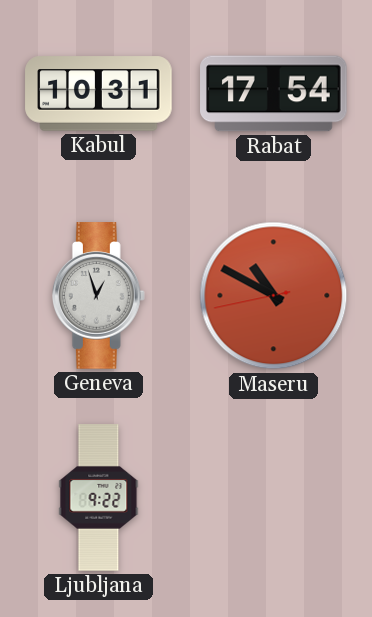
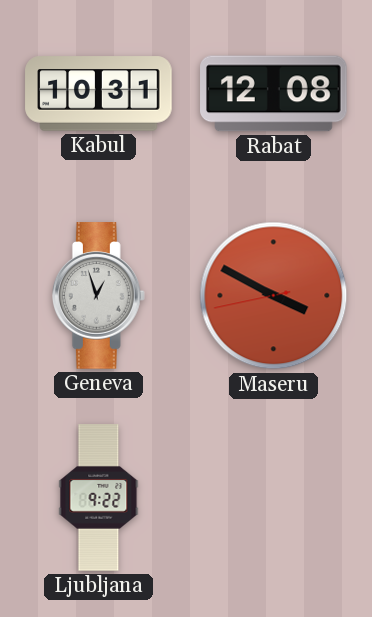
Rabat: 17:54 -> 12:08
Maseru: 10:49 -> 3:49
